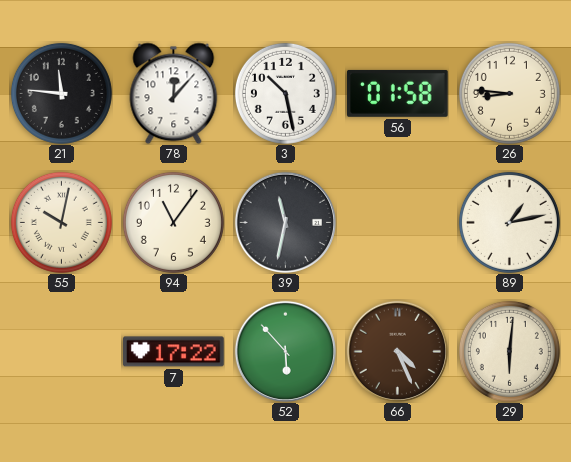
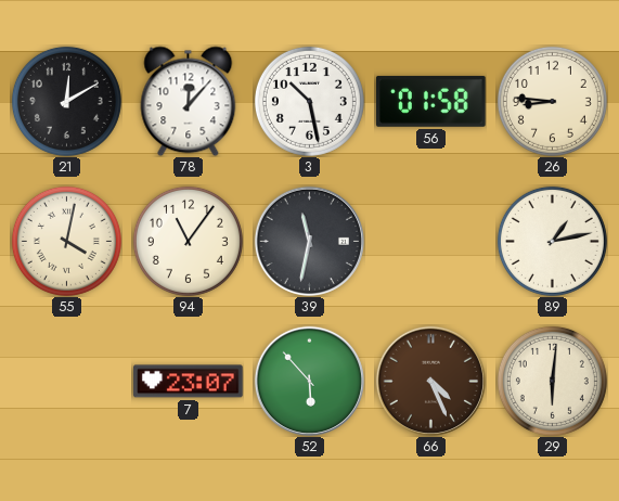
21: 11:46 -> 12:10
55: 10:02 -> 4:02
7: 17:22 -> 23:07
